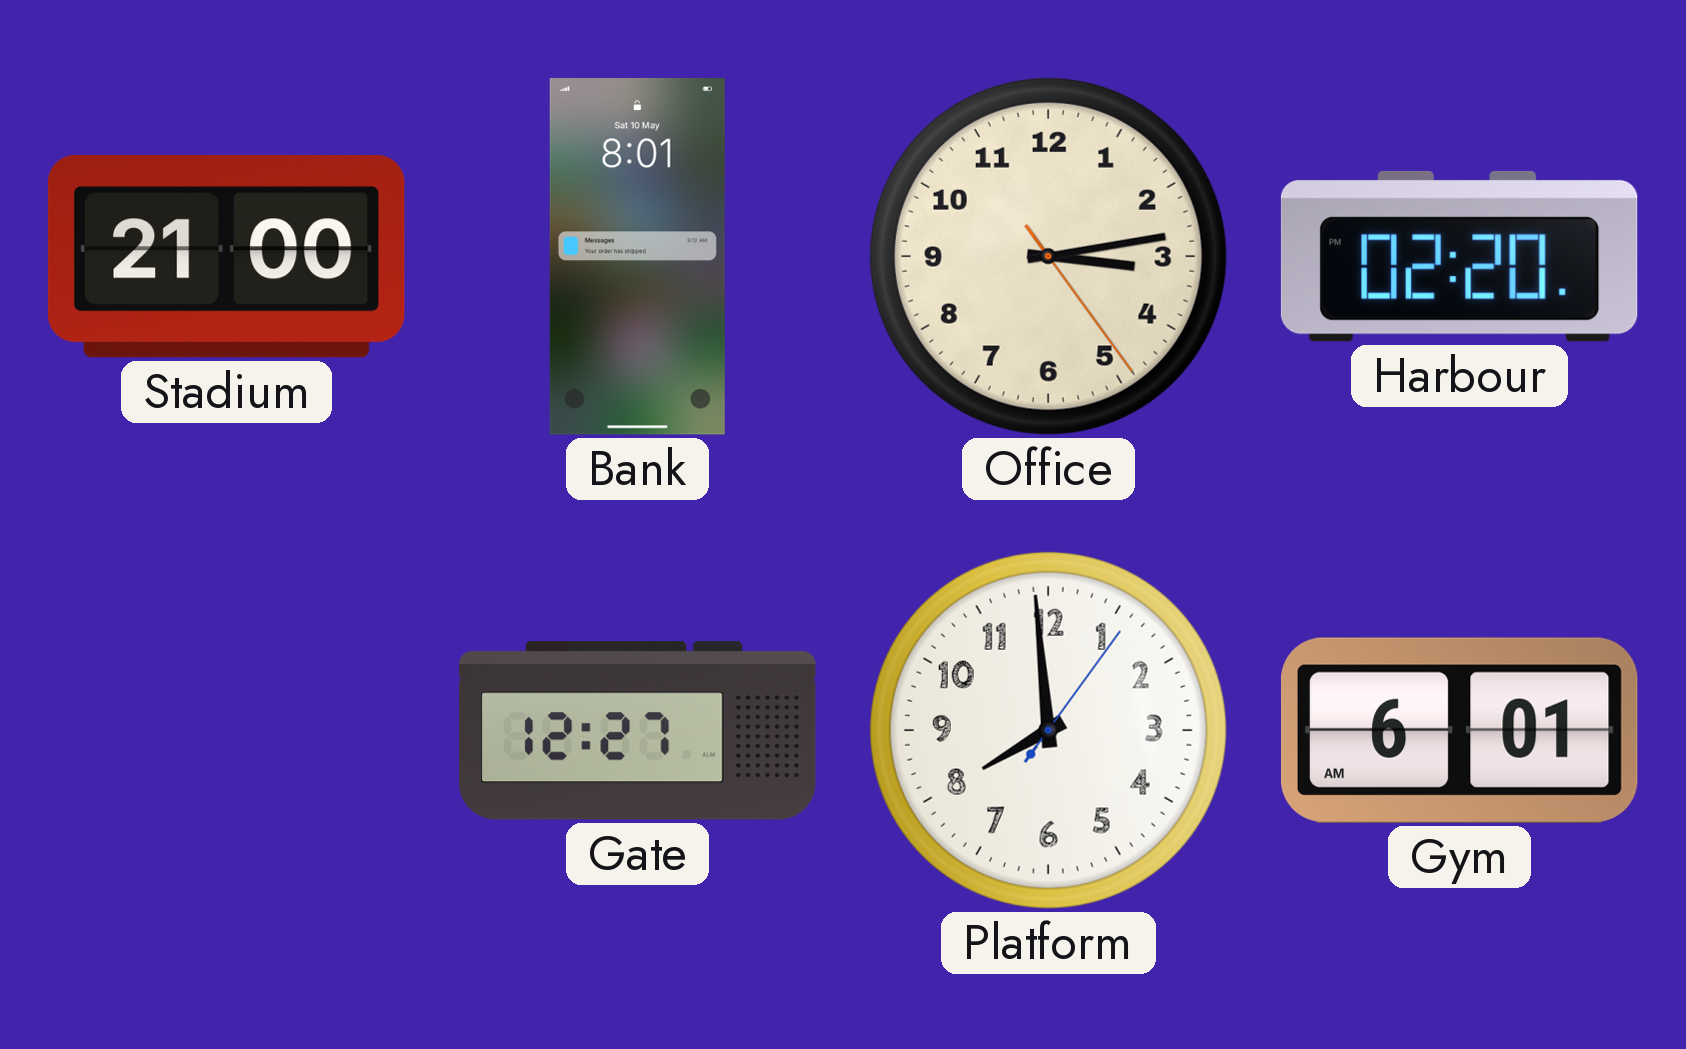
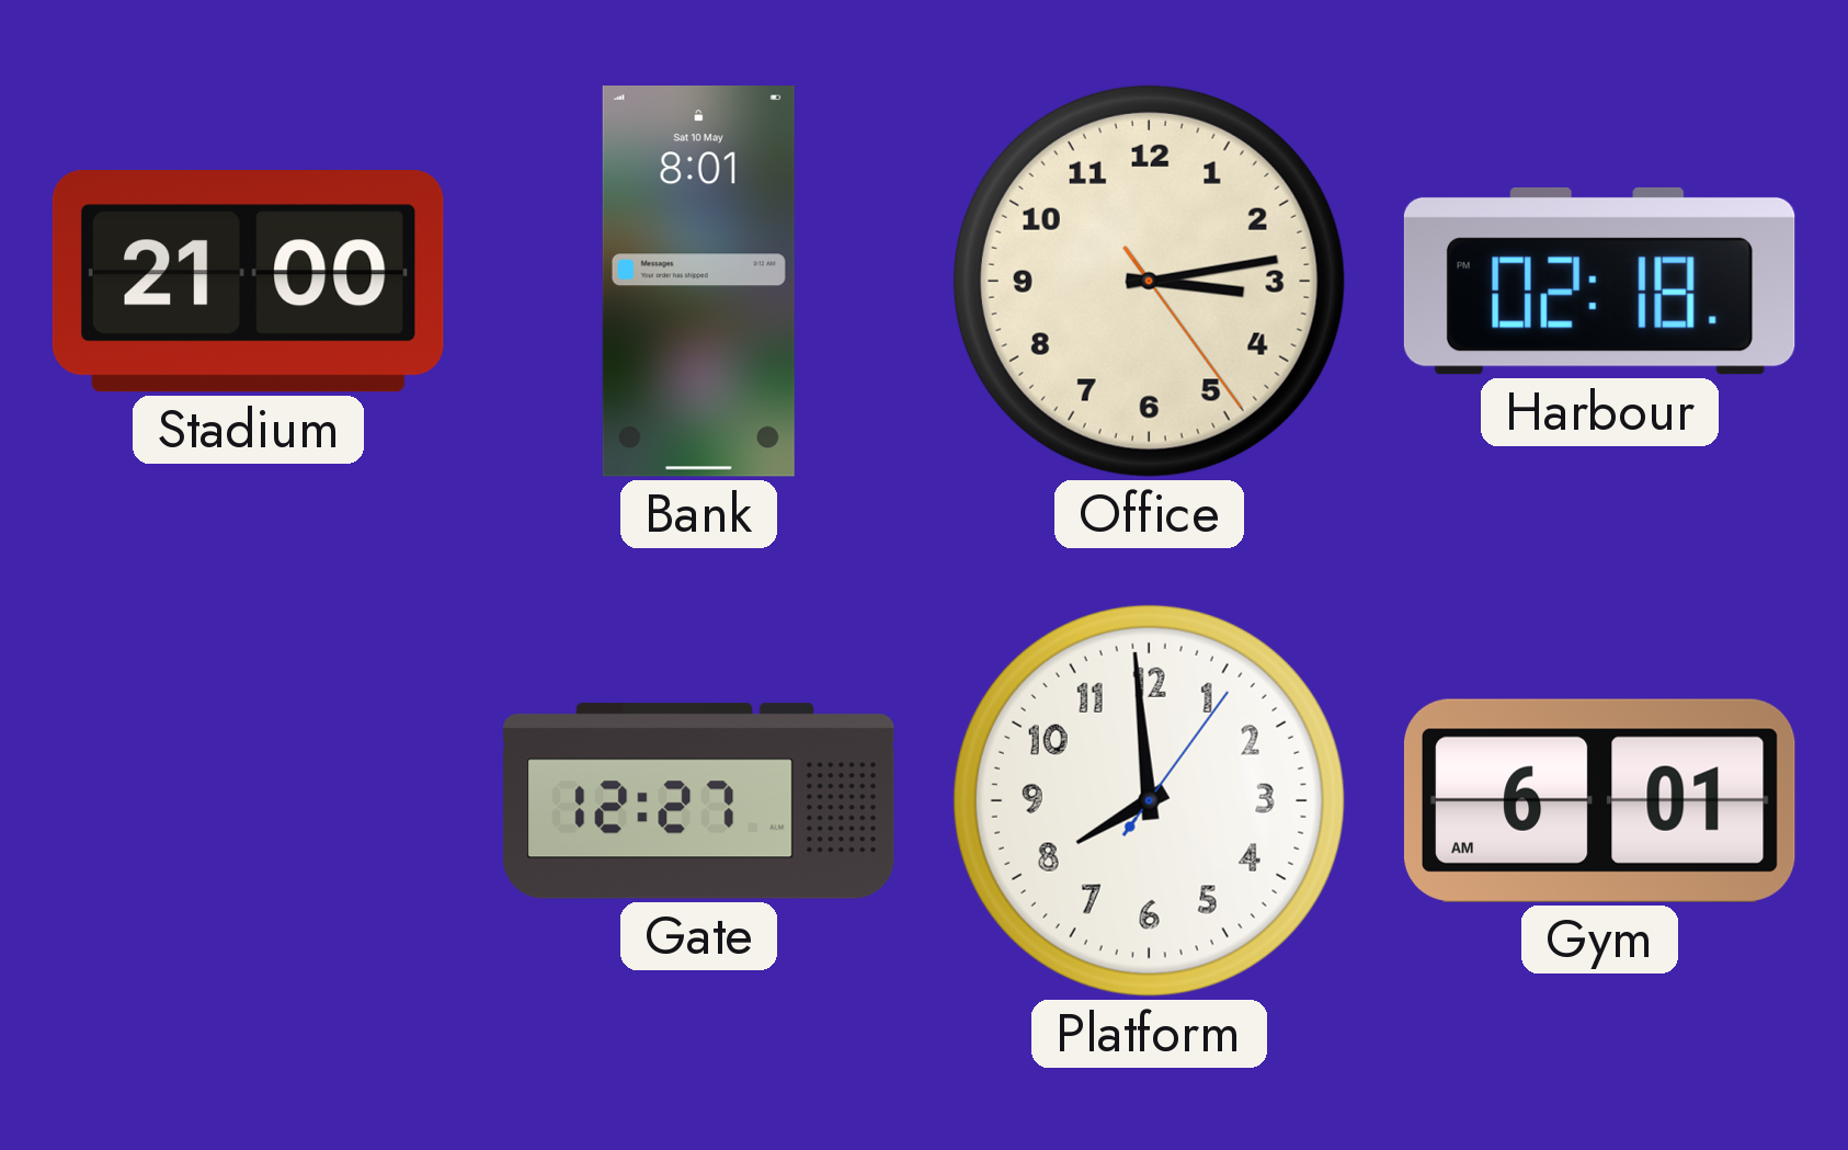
Harbour: 02:20 -> 02:18
